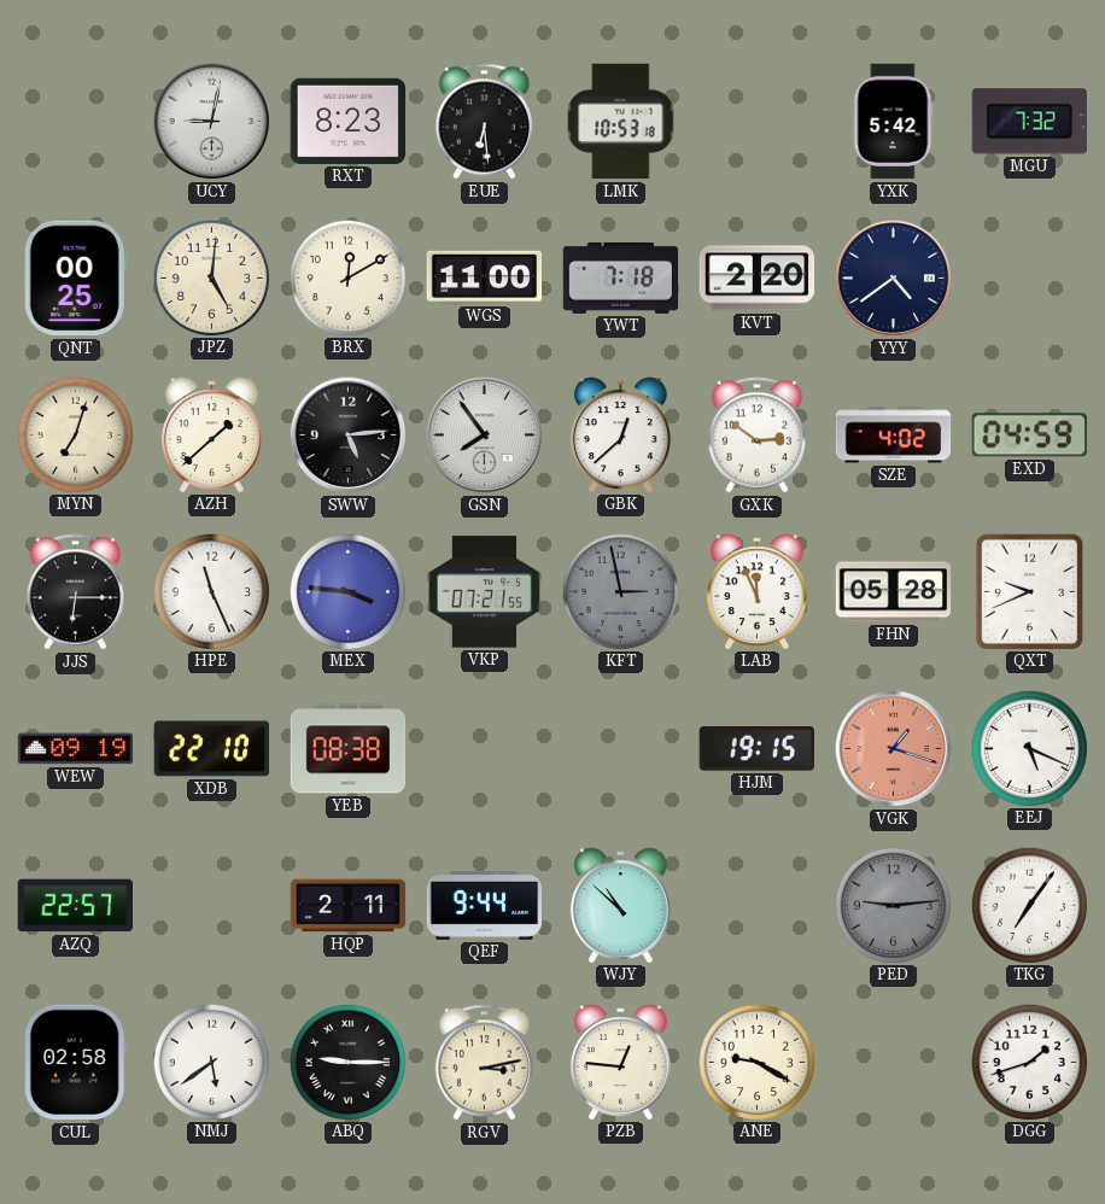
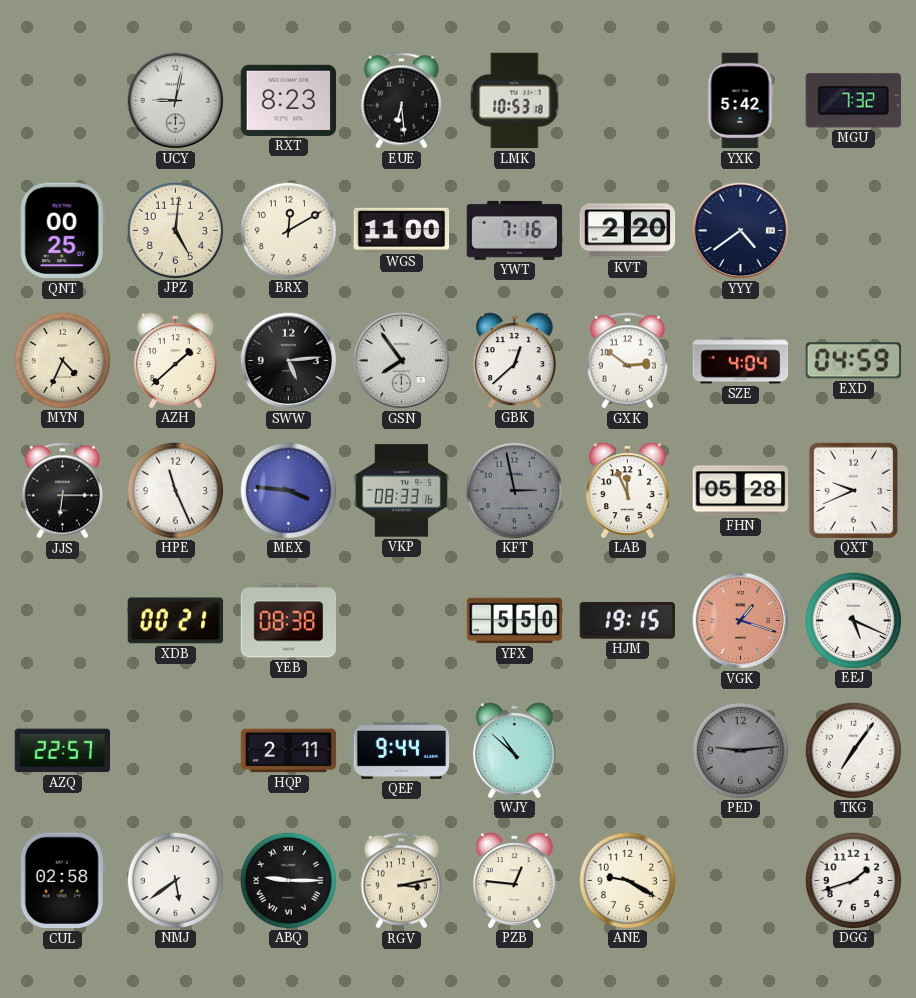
YWT: 7:18 -> 7:16
MYN: 7:03 -> 4:34
SZE: 4:02 -> 4:04
VKP: 07:21 -> 08:33
WEW: 09:19 -> none
XDB: 22:10 -> 00:21
YFX: none -> 5:50
